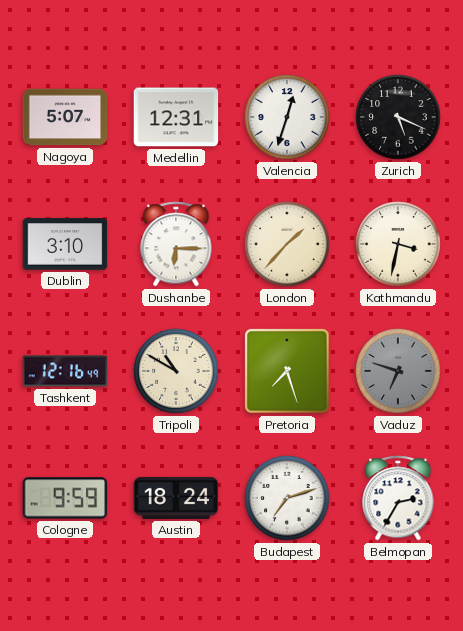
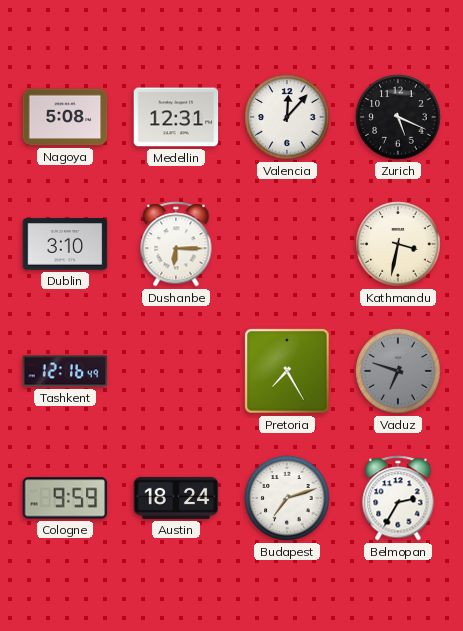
Nagoya: 5:07 -> 5:08
Valencia: 12:33 -> 12:07
London: 1:37 -> none
Tripoli: 10:50 -> none
Pretoria: 7:27 -> 7:25
